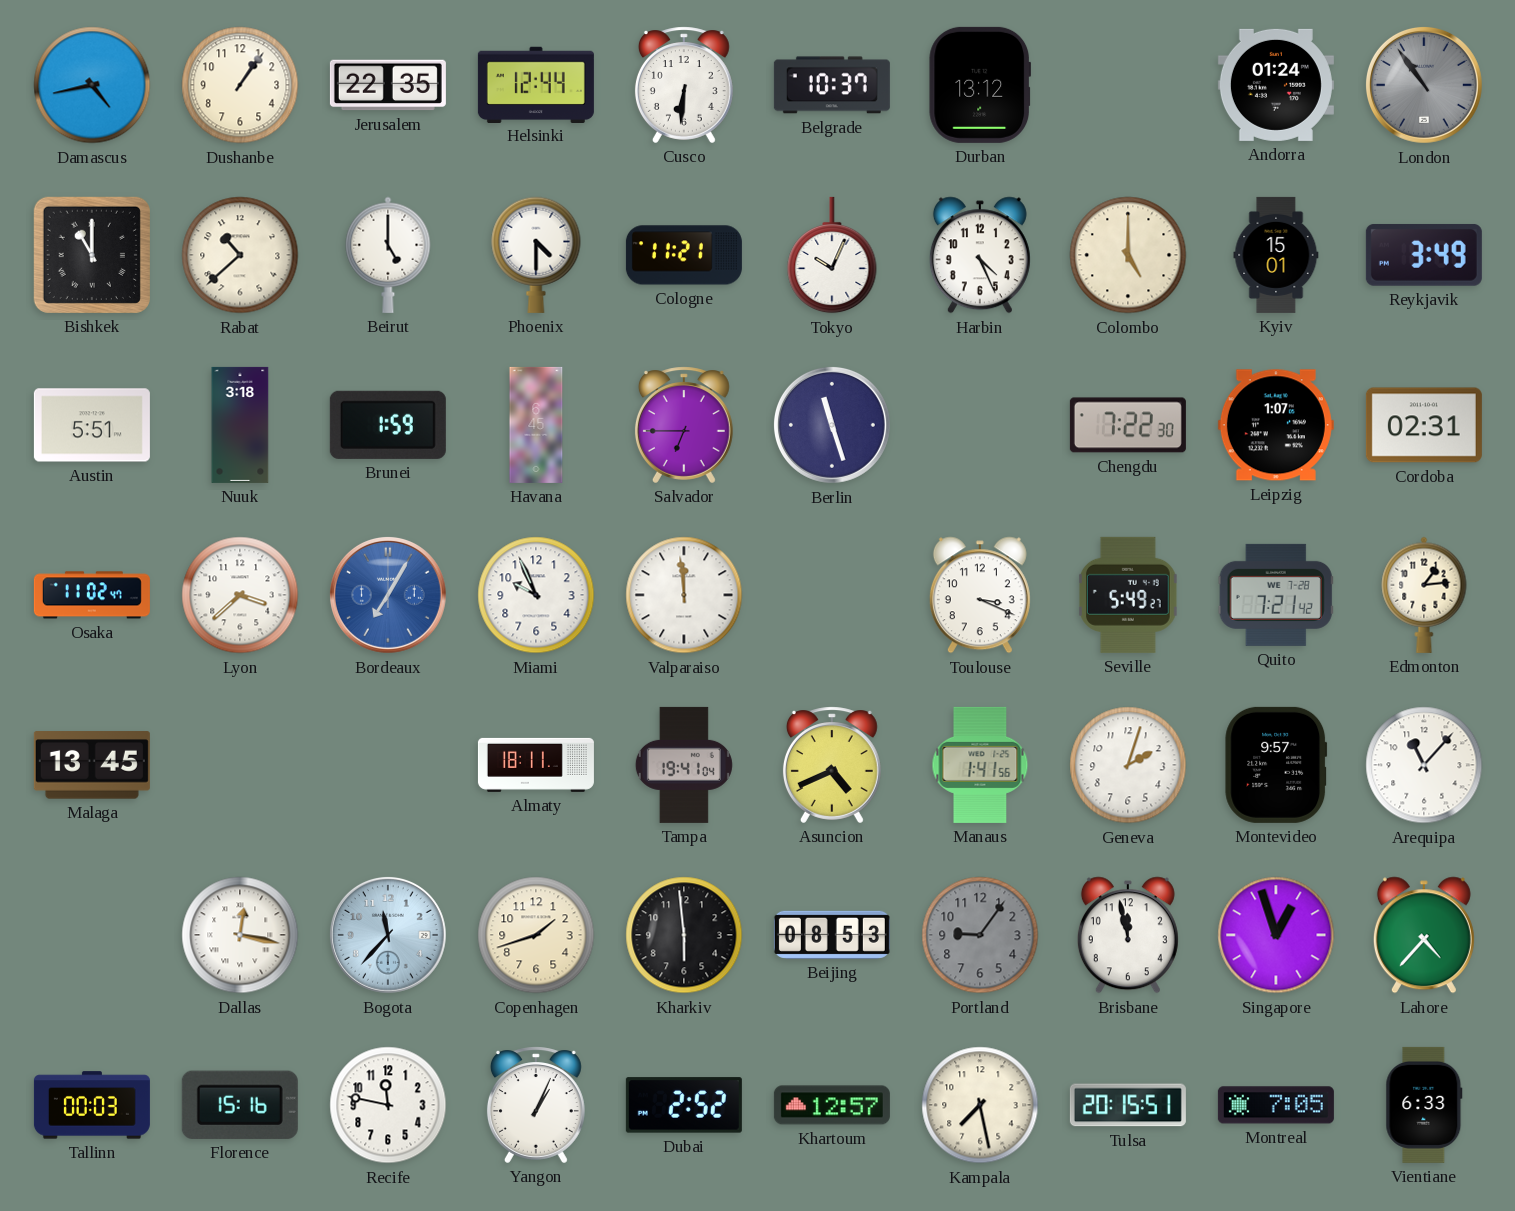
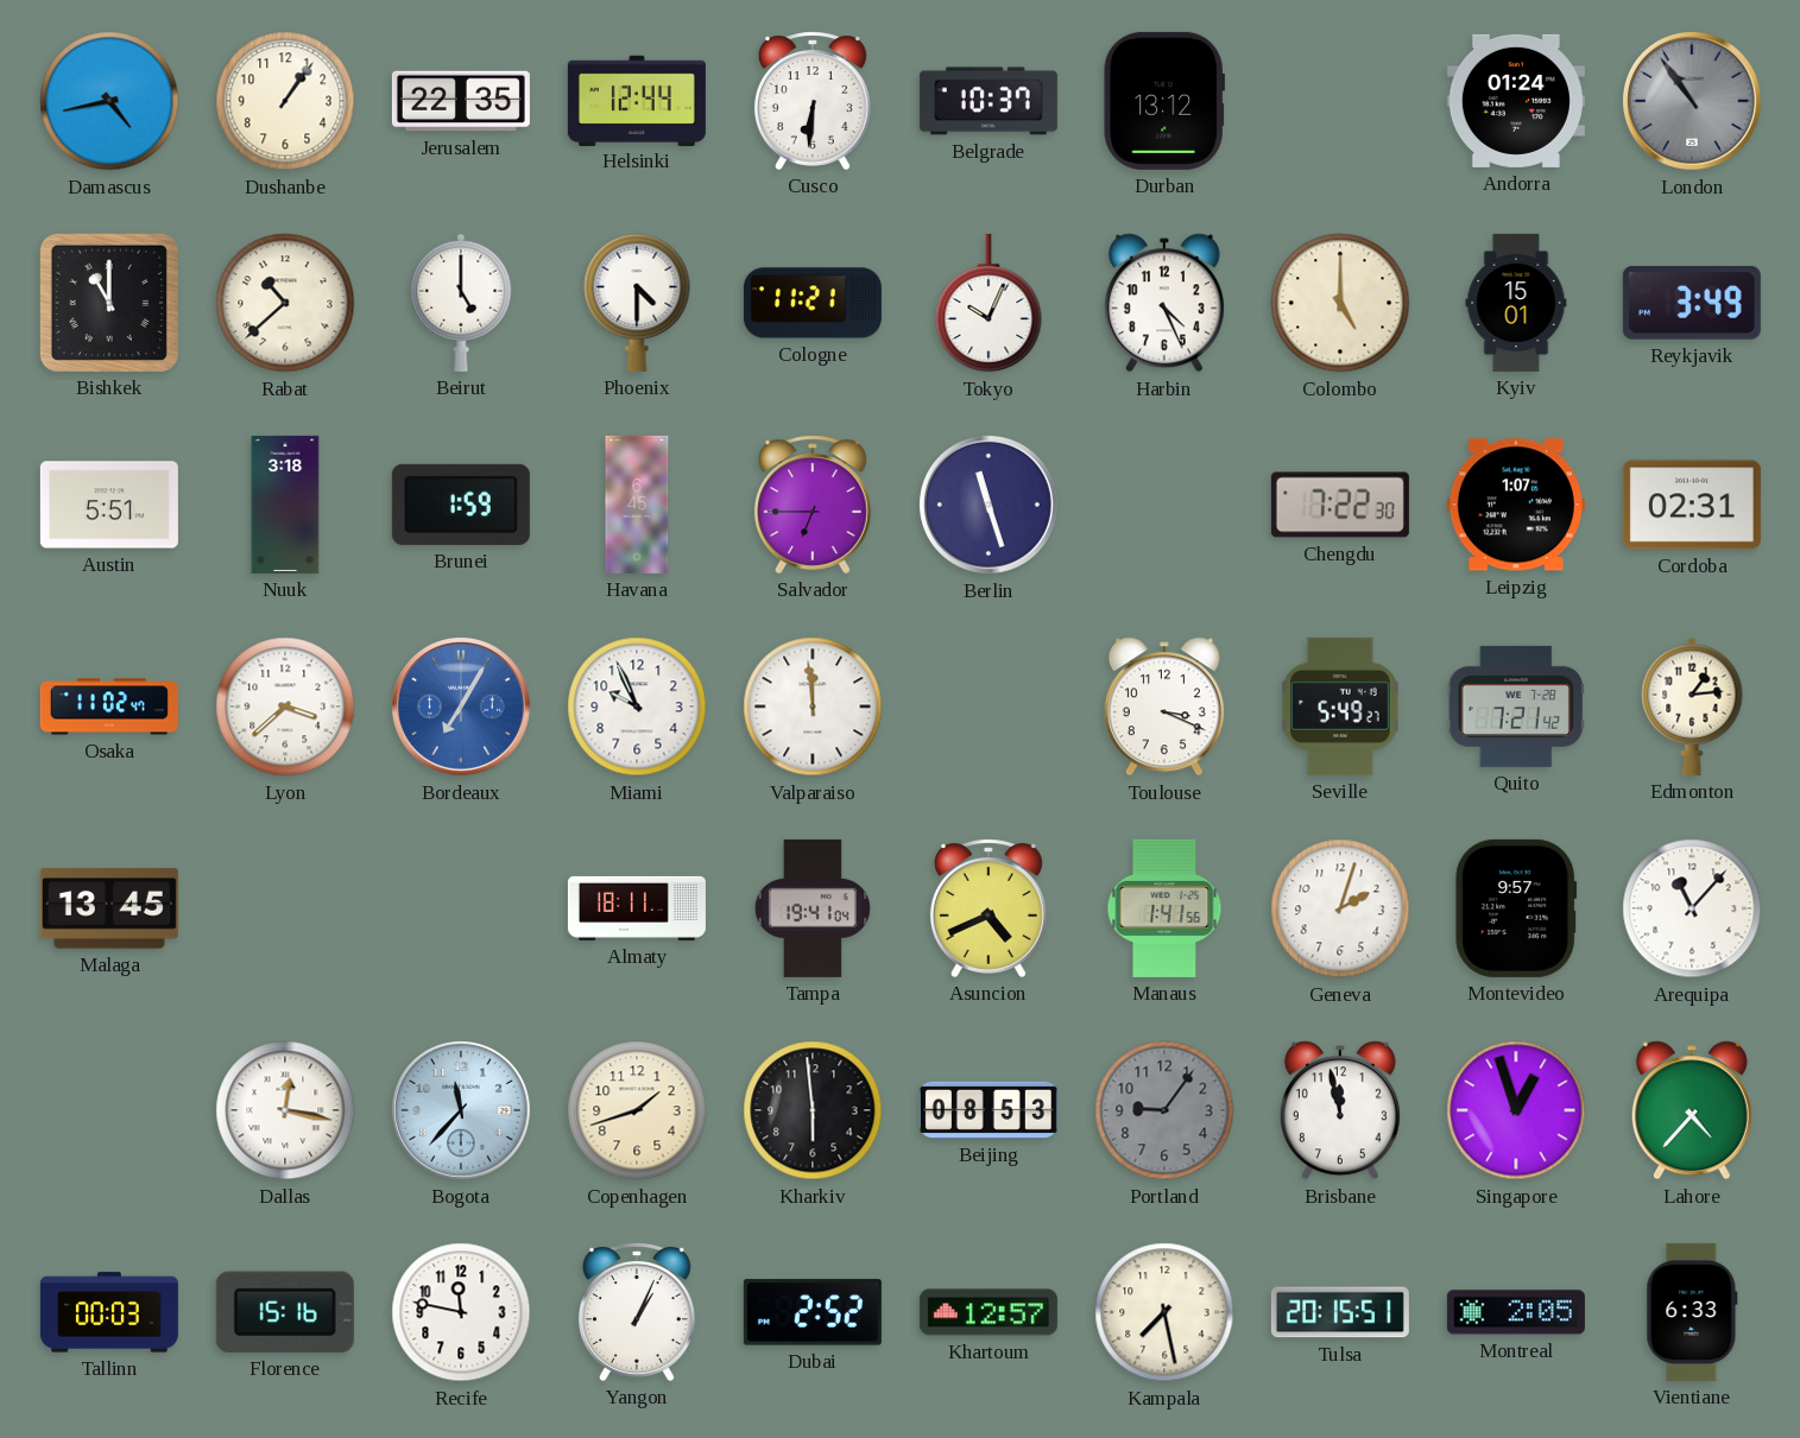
Montreal: 7:05 -> 2:05
